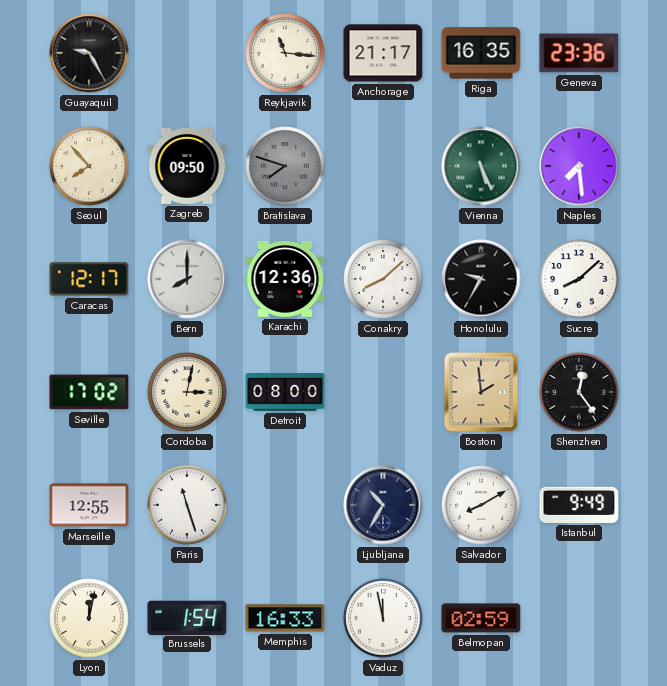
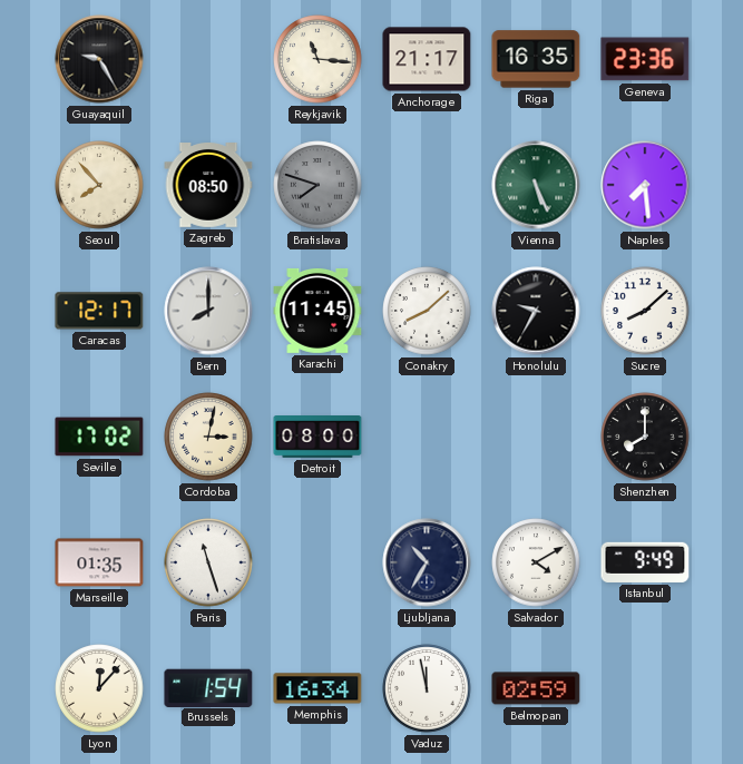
Zagreb: 09:50 -> 08:50
Karachi: 12:36 -> 11:45
Boston: 1:59 -> none
Shenzhen: 12:24 -> 8:00
Marseille: 12:55 -> 01:35
Salvador: 8:10 -> 4:10
Lyon: 12:02 -> 12:07
Memphis: 16:33 -> 16:34
